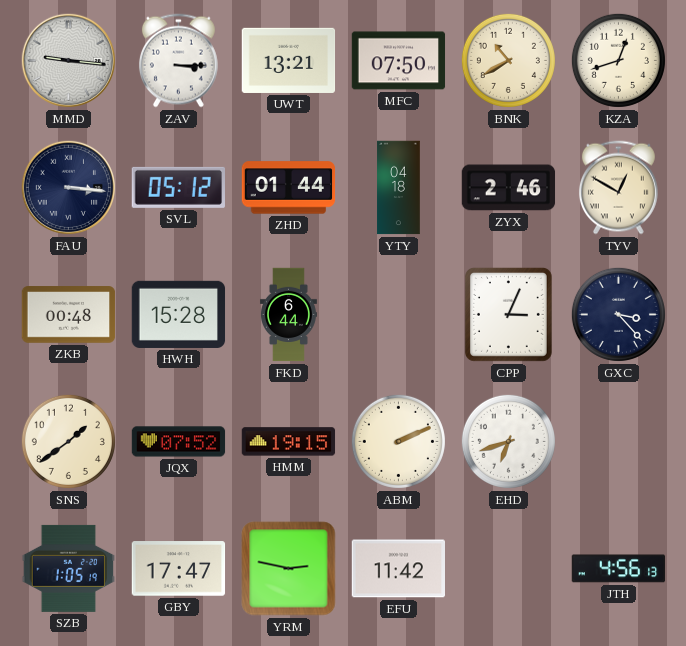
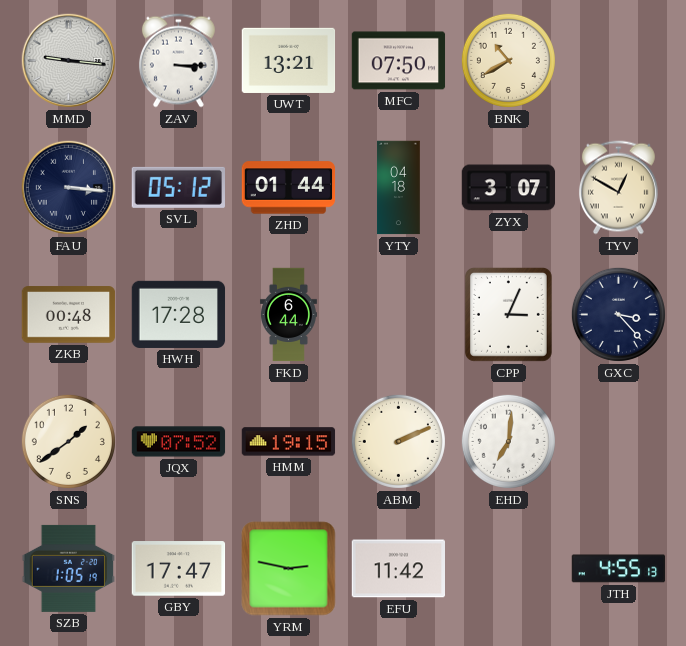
KZA: 12:42 -> none
ZYX: 2:46 -> 3:07
HWH: 15:28 -> 17:28
EHD: 6:42 -> 7:01
JTH: 4:56 -> 4:55
